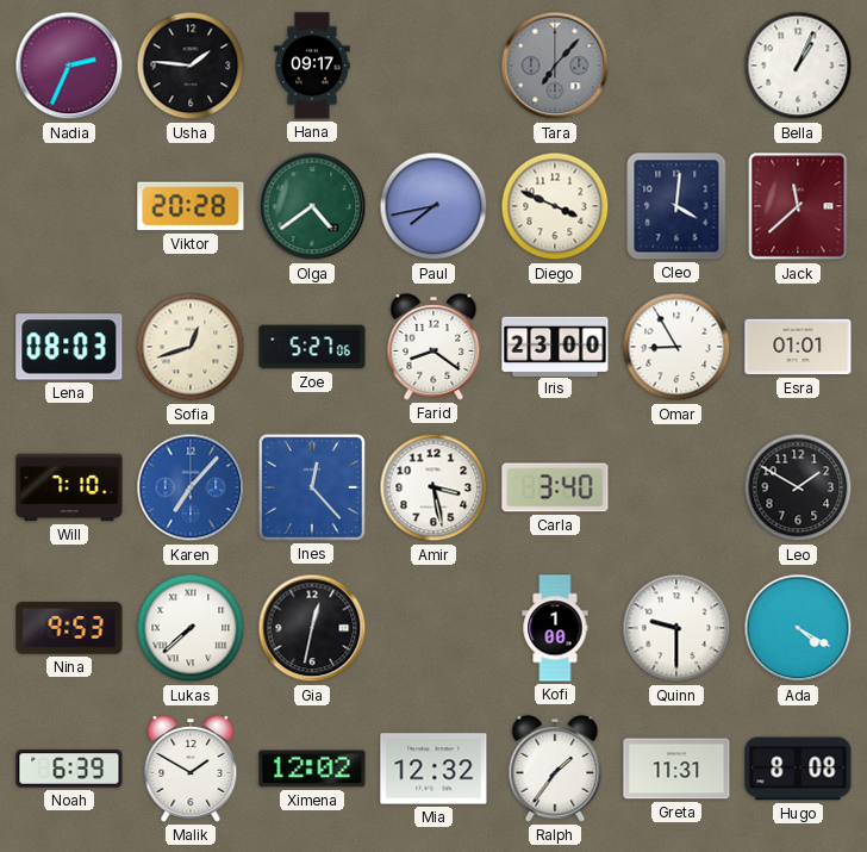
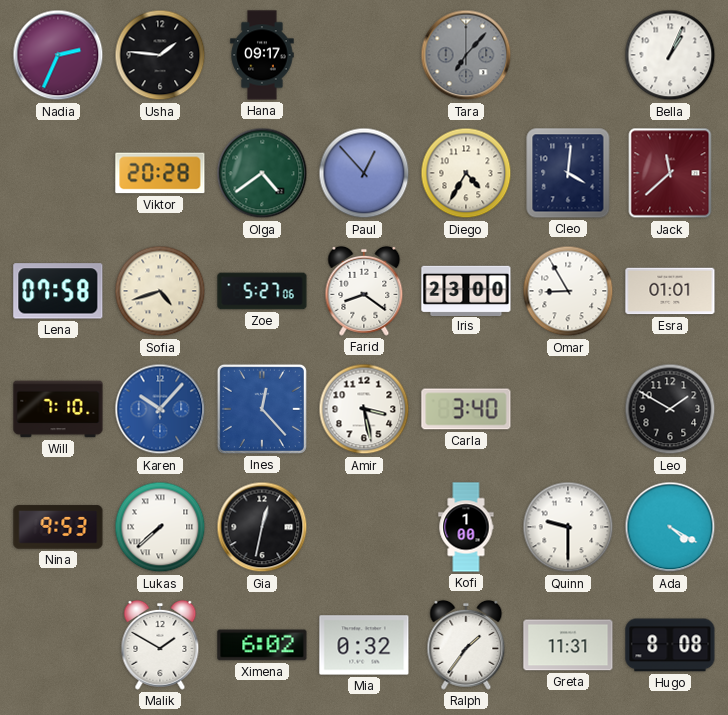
Paul: 7:43 -> 12:53
Diego: 3:49 -> 4:35
Lena: 08:03 -> 07:58
Sofia: 12:42 -> 4:42
Karen: 7:07 -> 10:07
Noah: 6:39 -> none
Ximena: 12:02 -> 6:02
Mia: 12:32 -> 0:32
